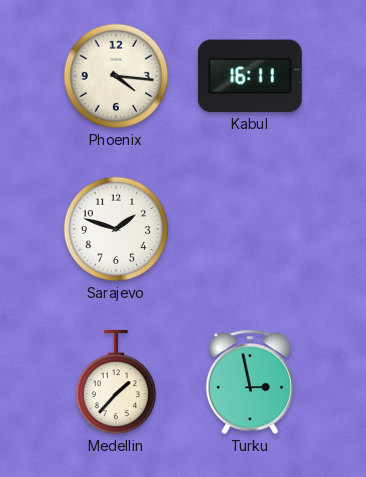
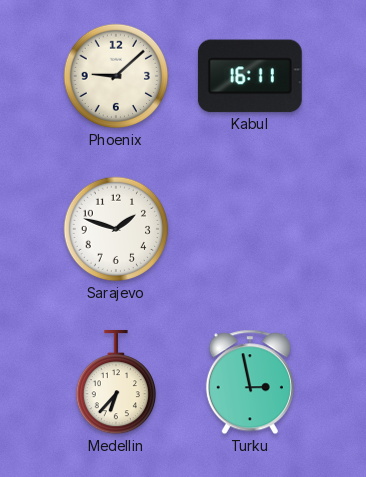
Phoenix: 4:16 -> 9:08
Medellin: 1:37 -> 6:37
